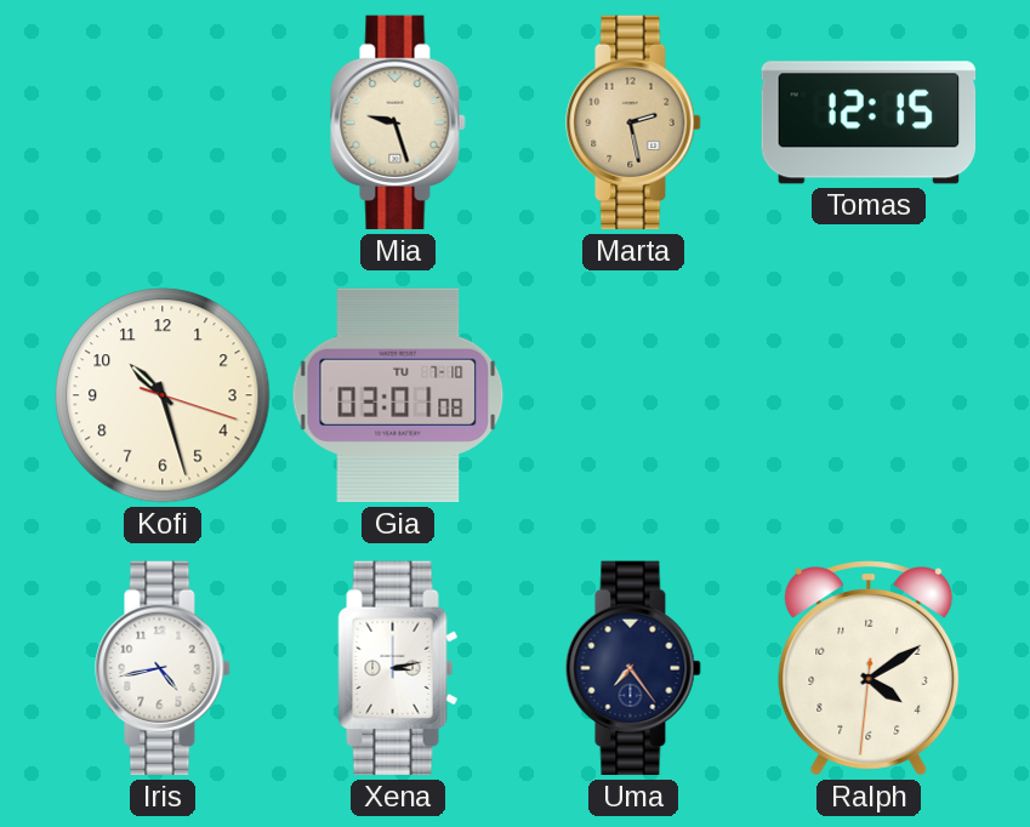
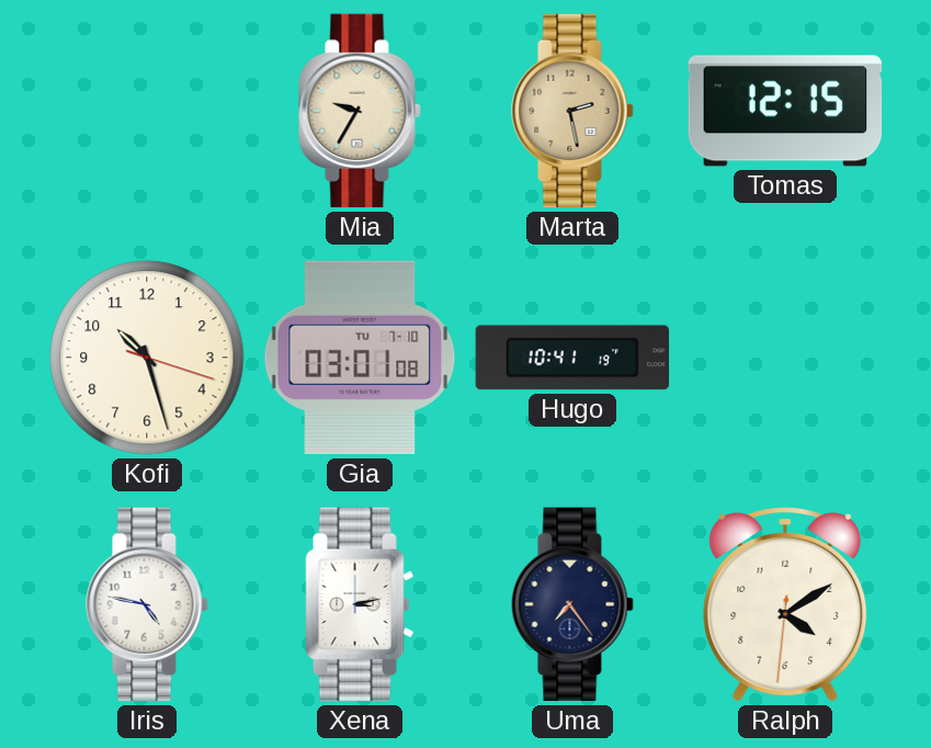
Mia: 9:27 -> 9:35
Hugo: none -> 10:41
Iris: 4:43 -> 4:47
